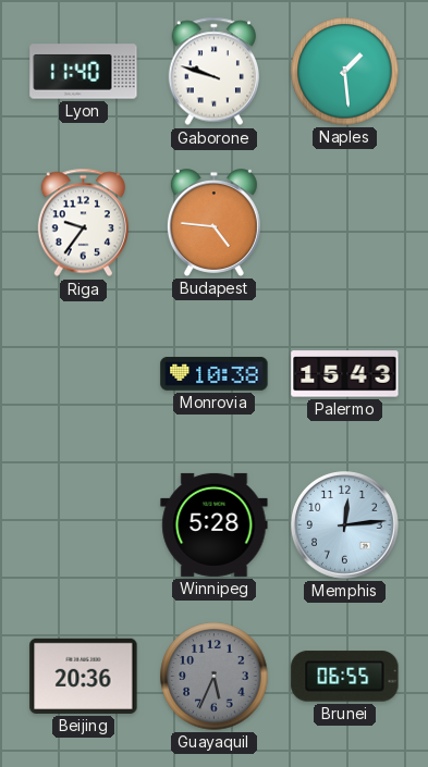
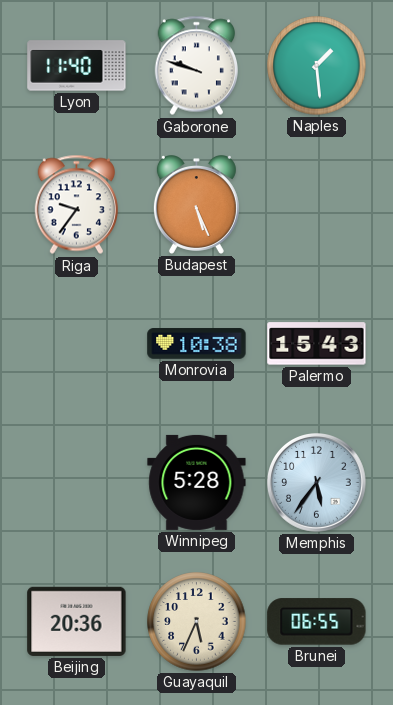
Budapest: 4:46 -> 5:26
Memphis: 12:14 -> 5:36
Guayaquil dial: grey -> cream
